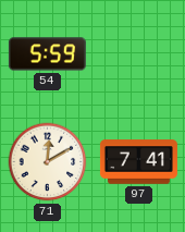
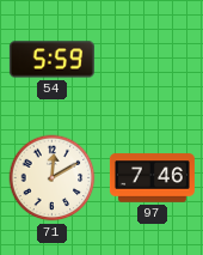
97: 7:41 -> 7:46
